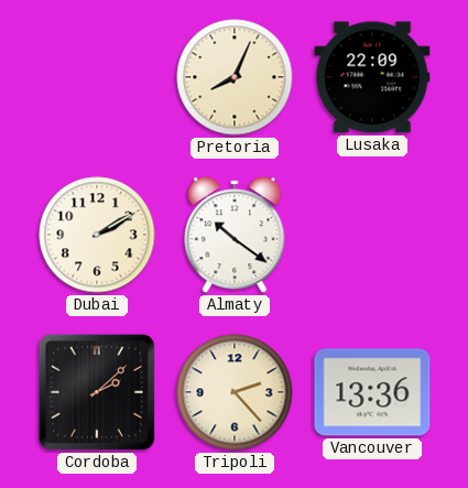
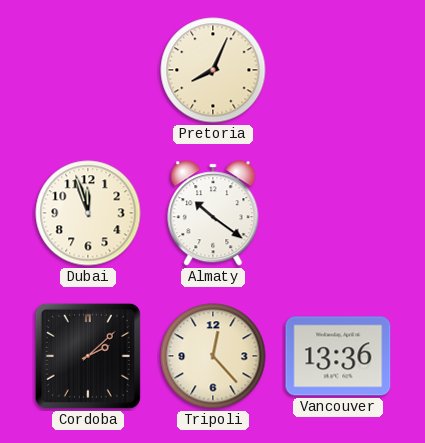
Lusaka: 22:09 -> none
Dubai: 2:10 -> 11:57
Tripoli: 2:23 -> 12:23
